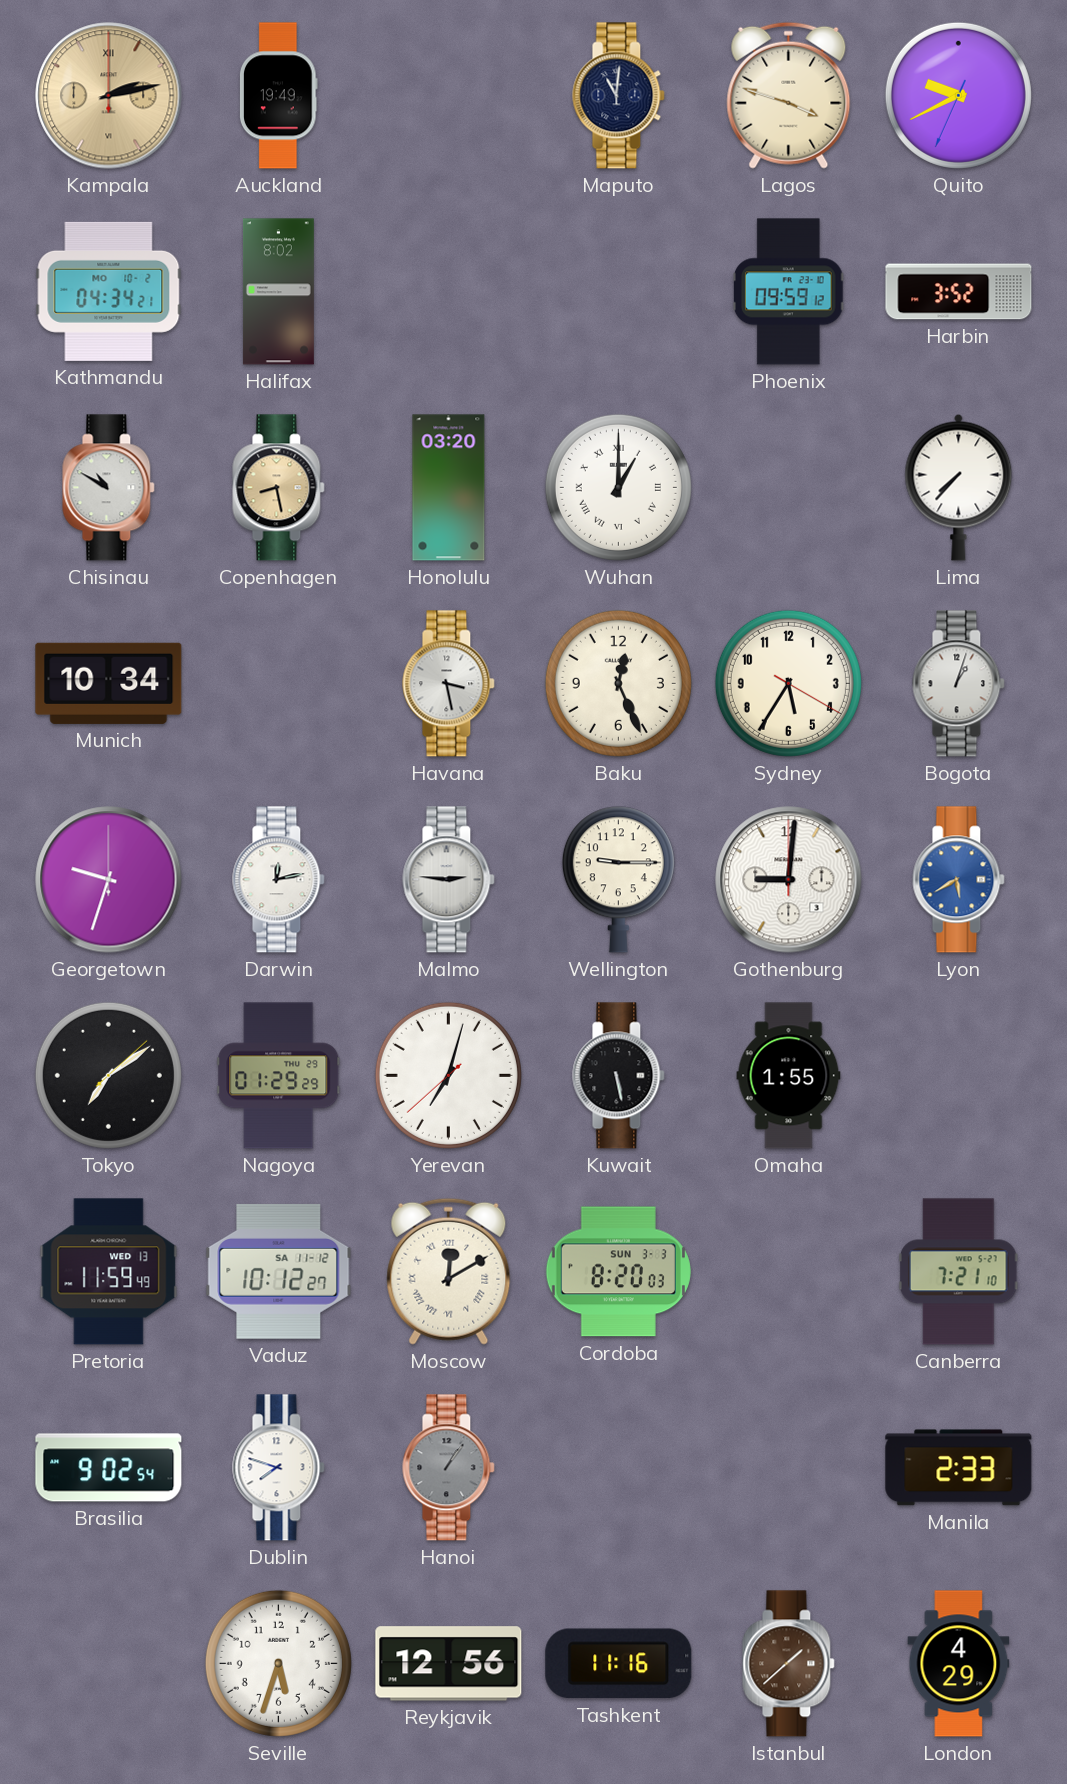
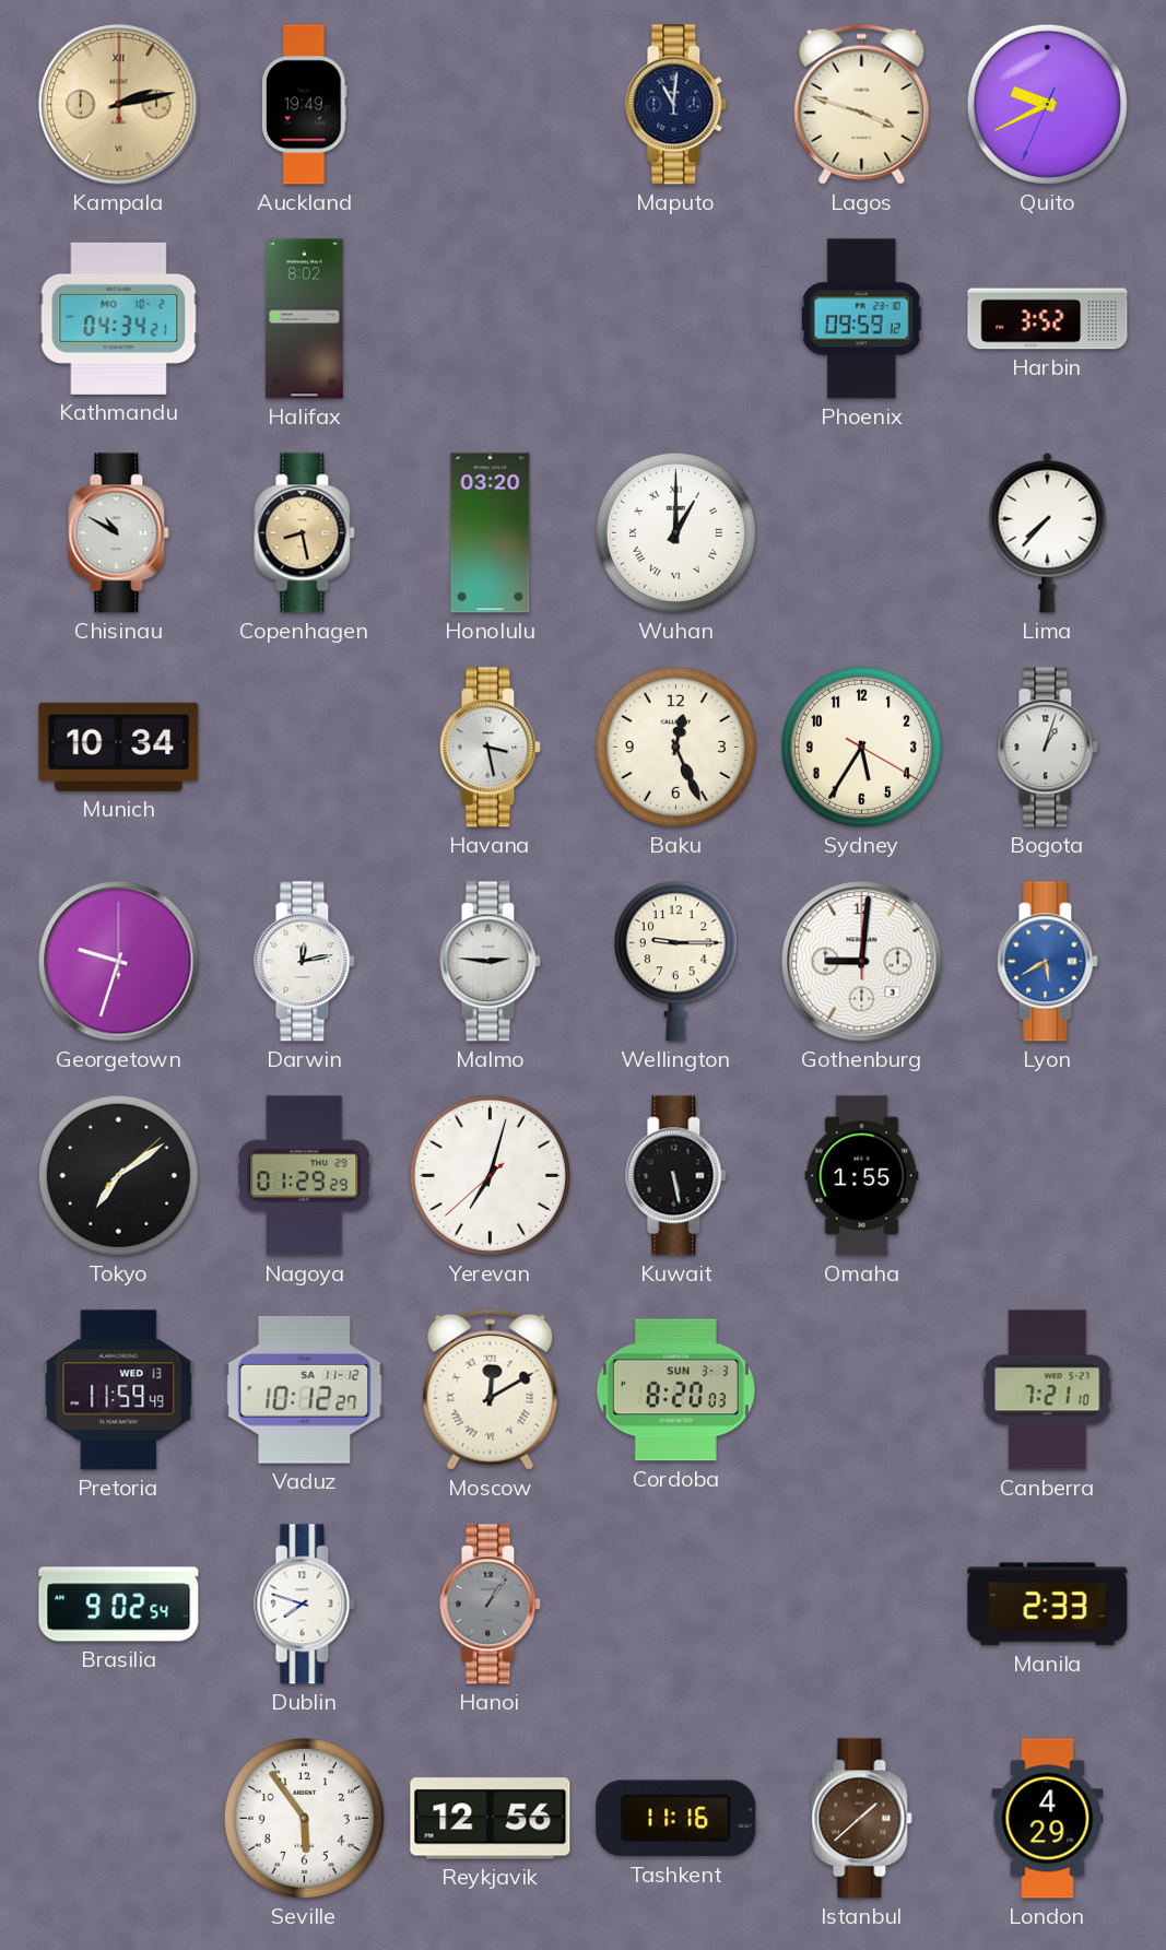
Seville: 5:33 -> 5:54
